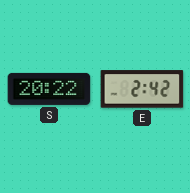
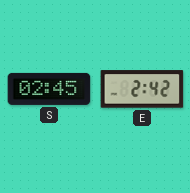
S: 20:22 -> 02:45
